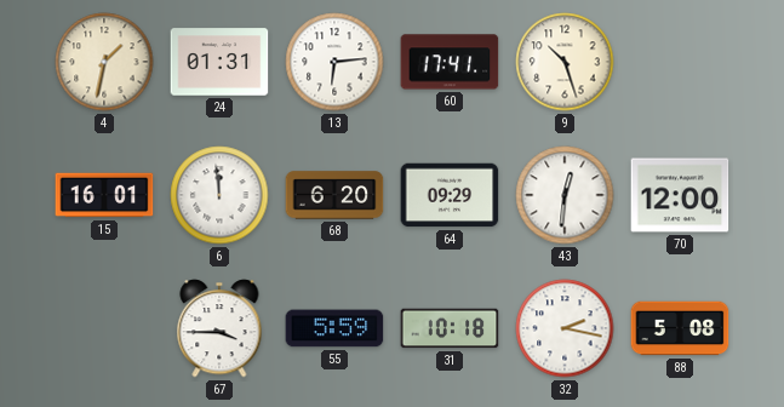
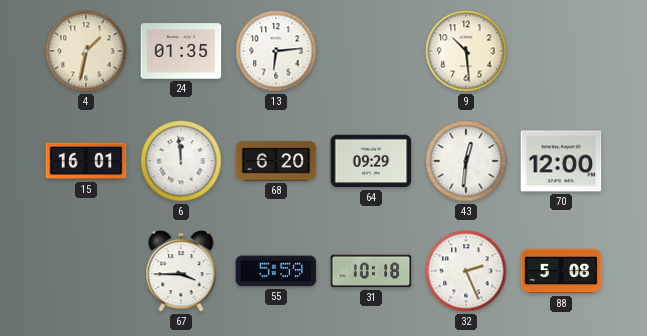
24: 01:31 -> 01:35
60: 17:41 -> none
9: 10:27 -> 10:29
32: 2:17 -> 2:26
